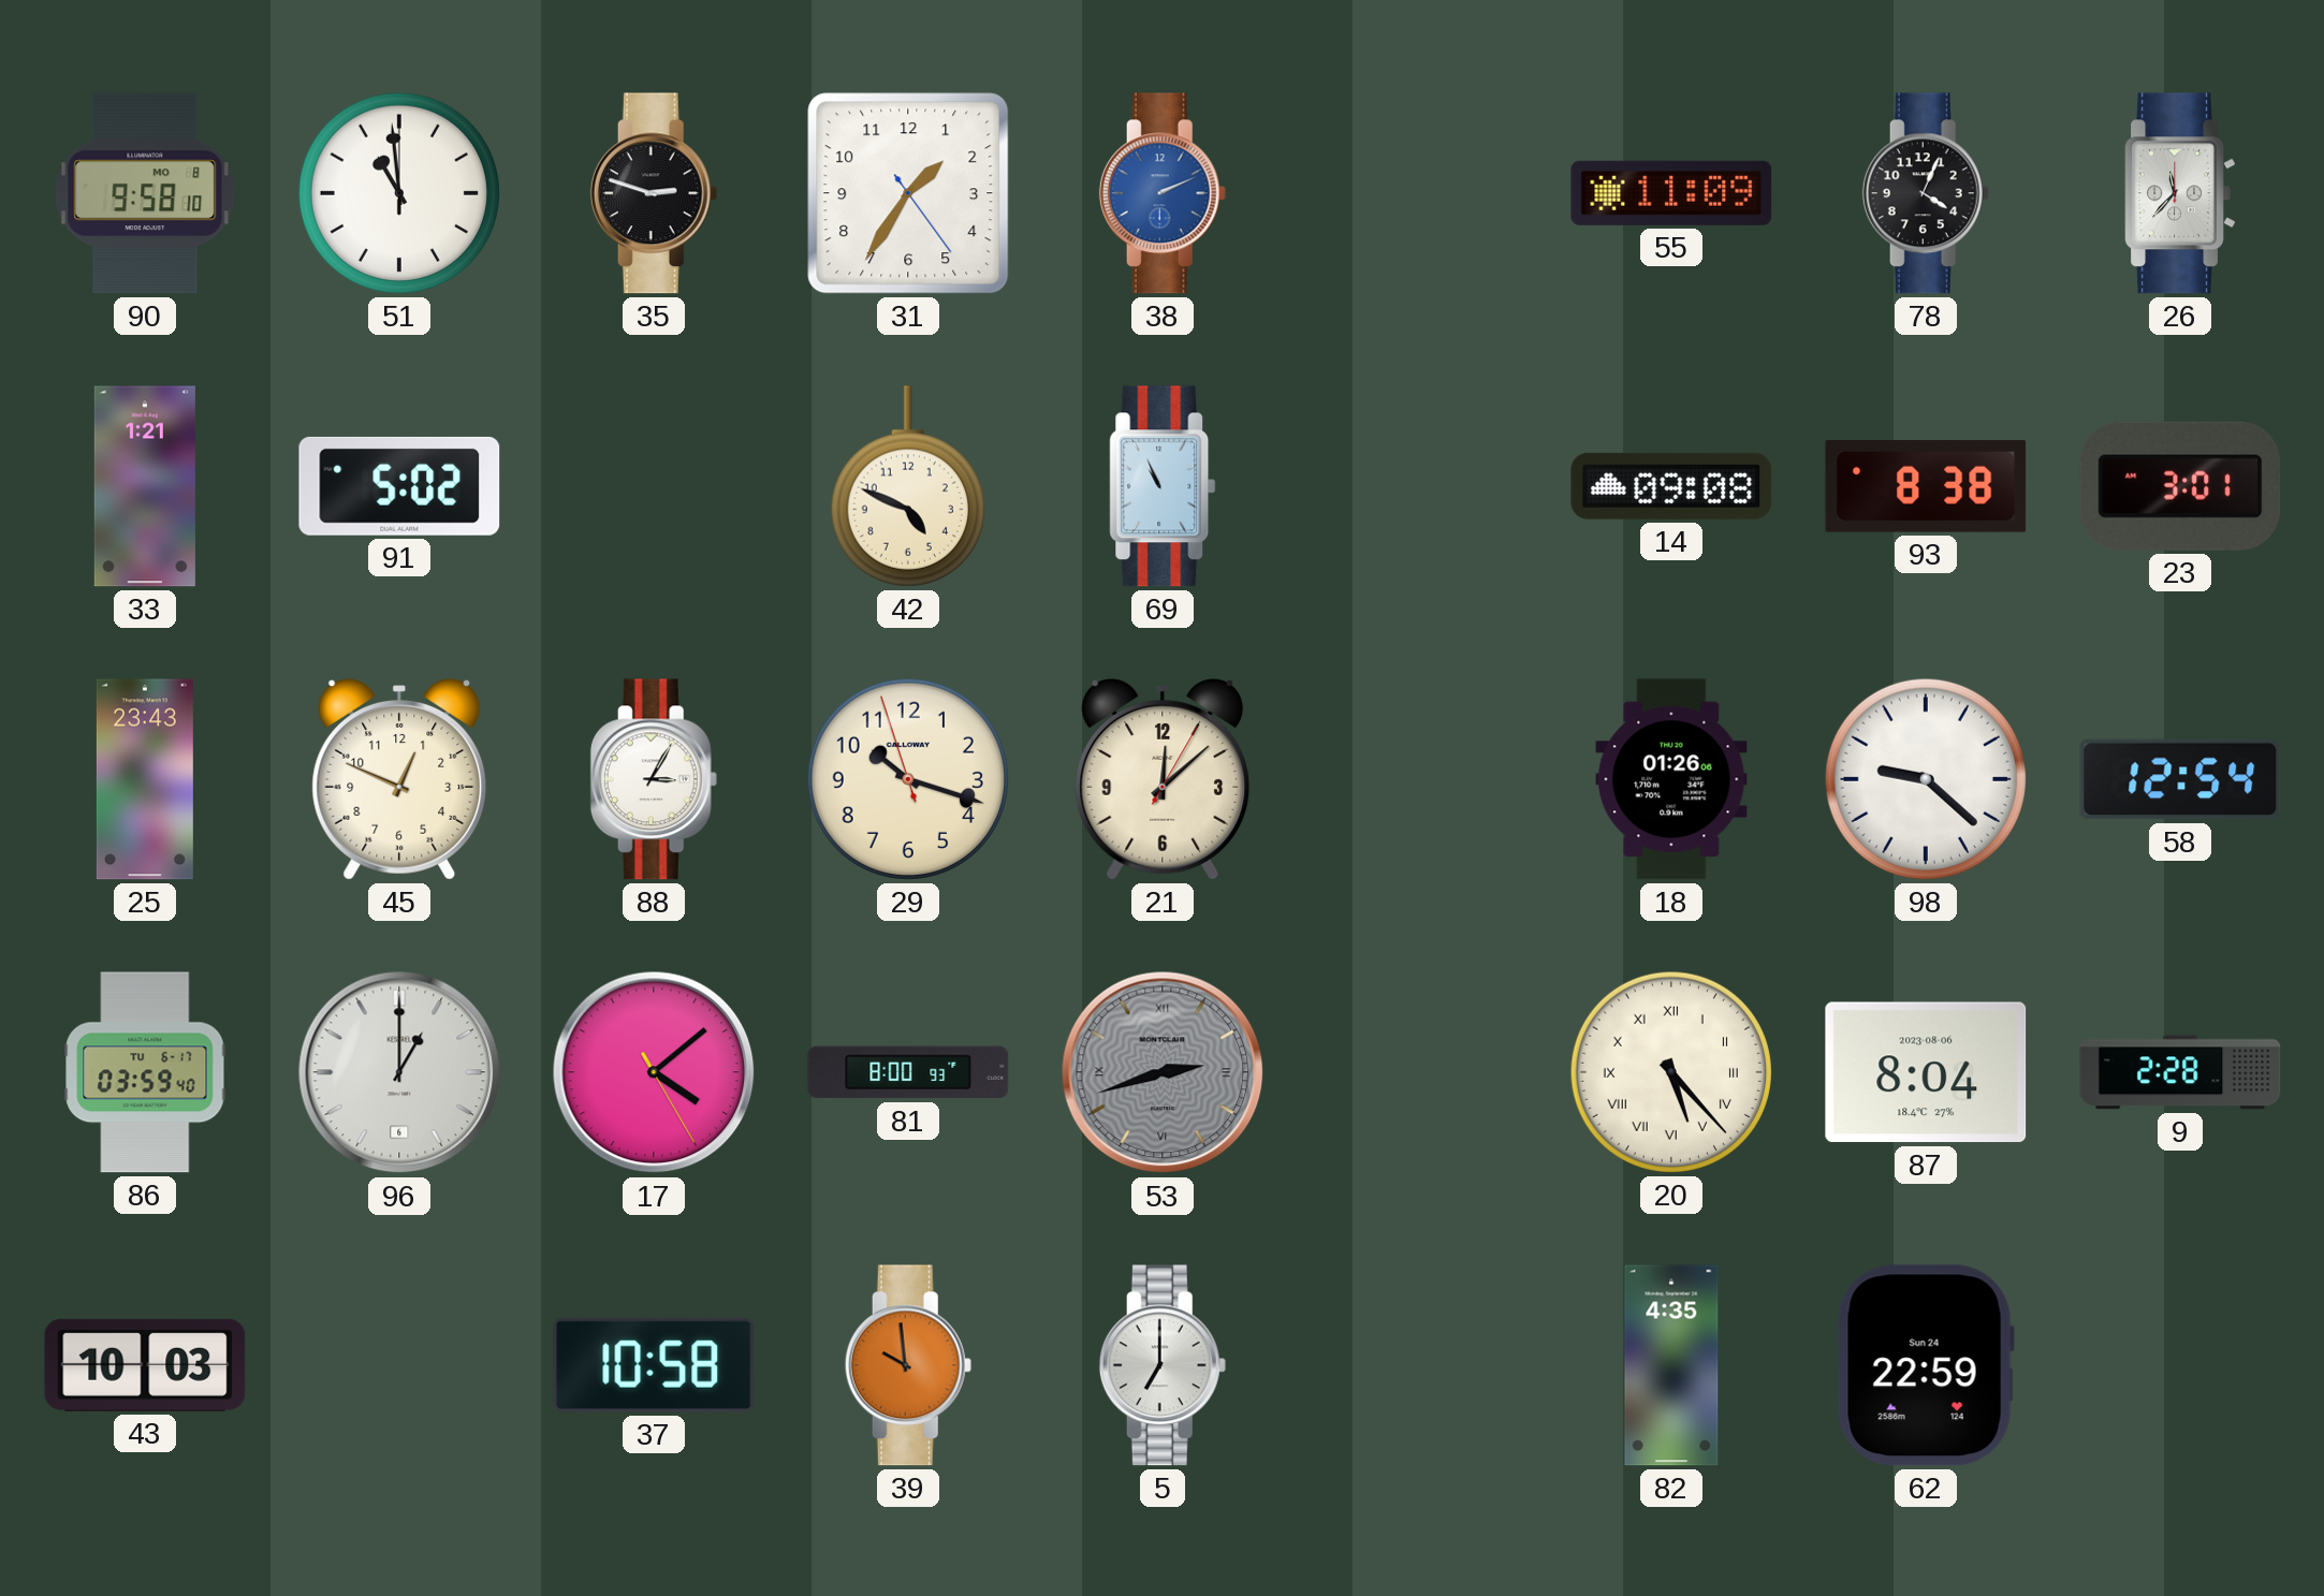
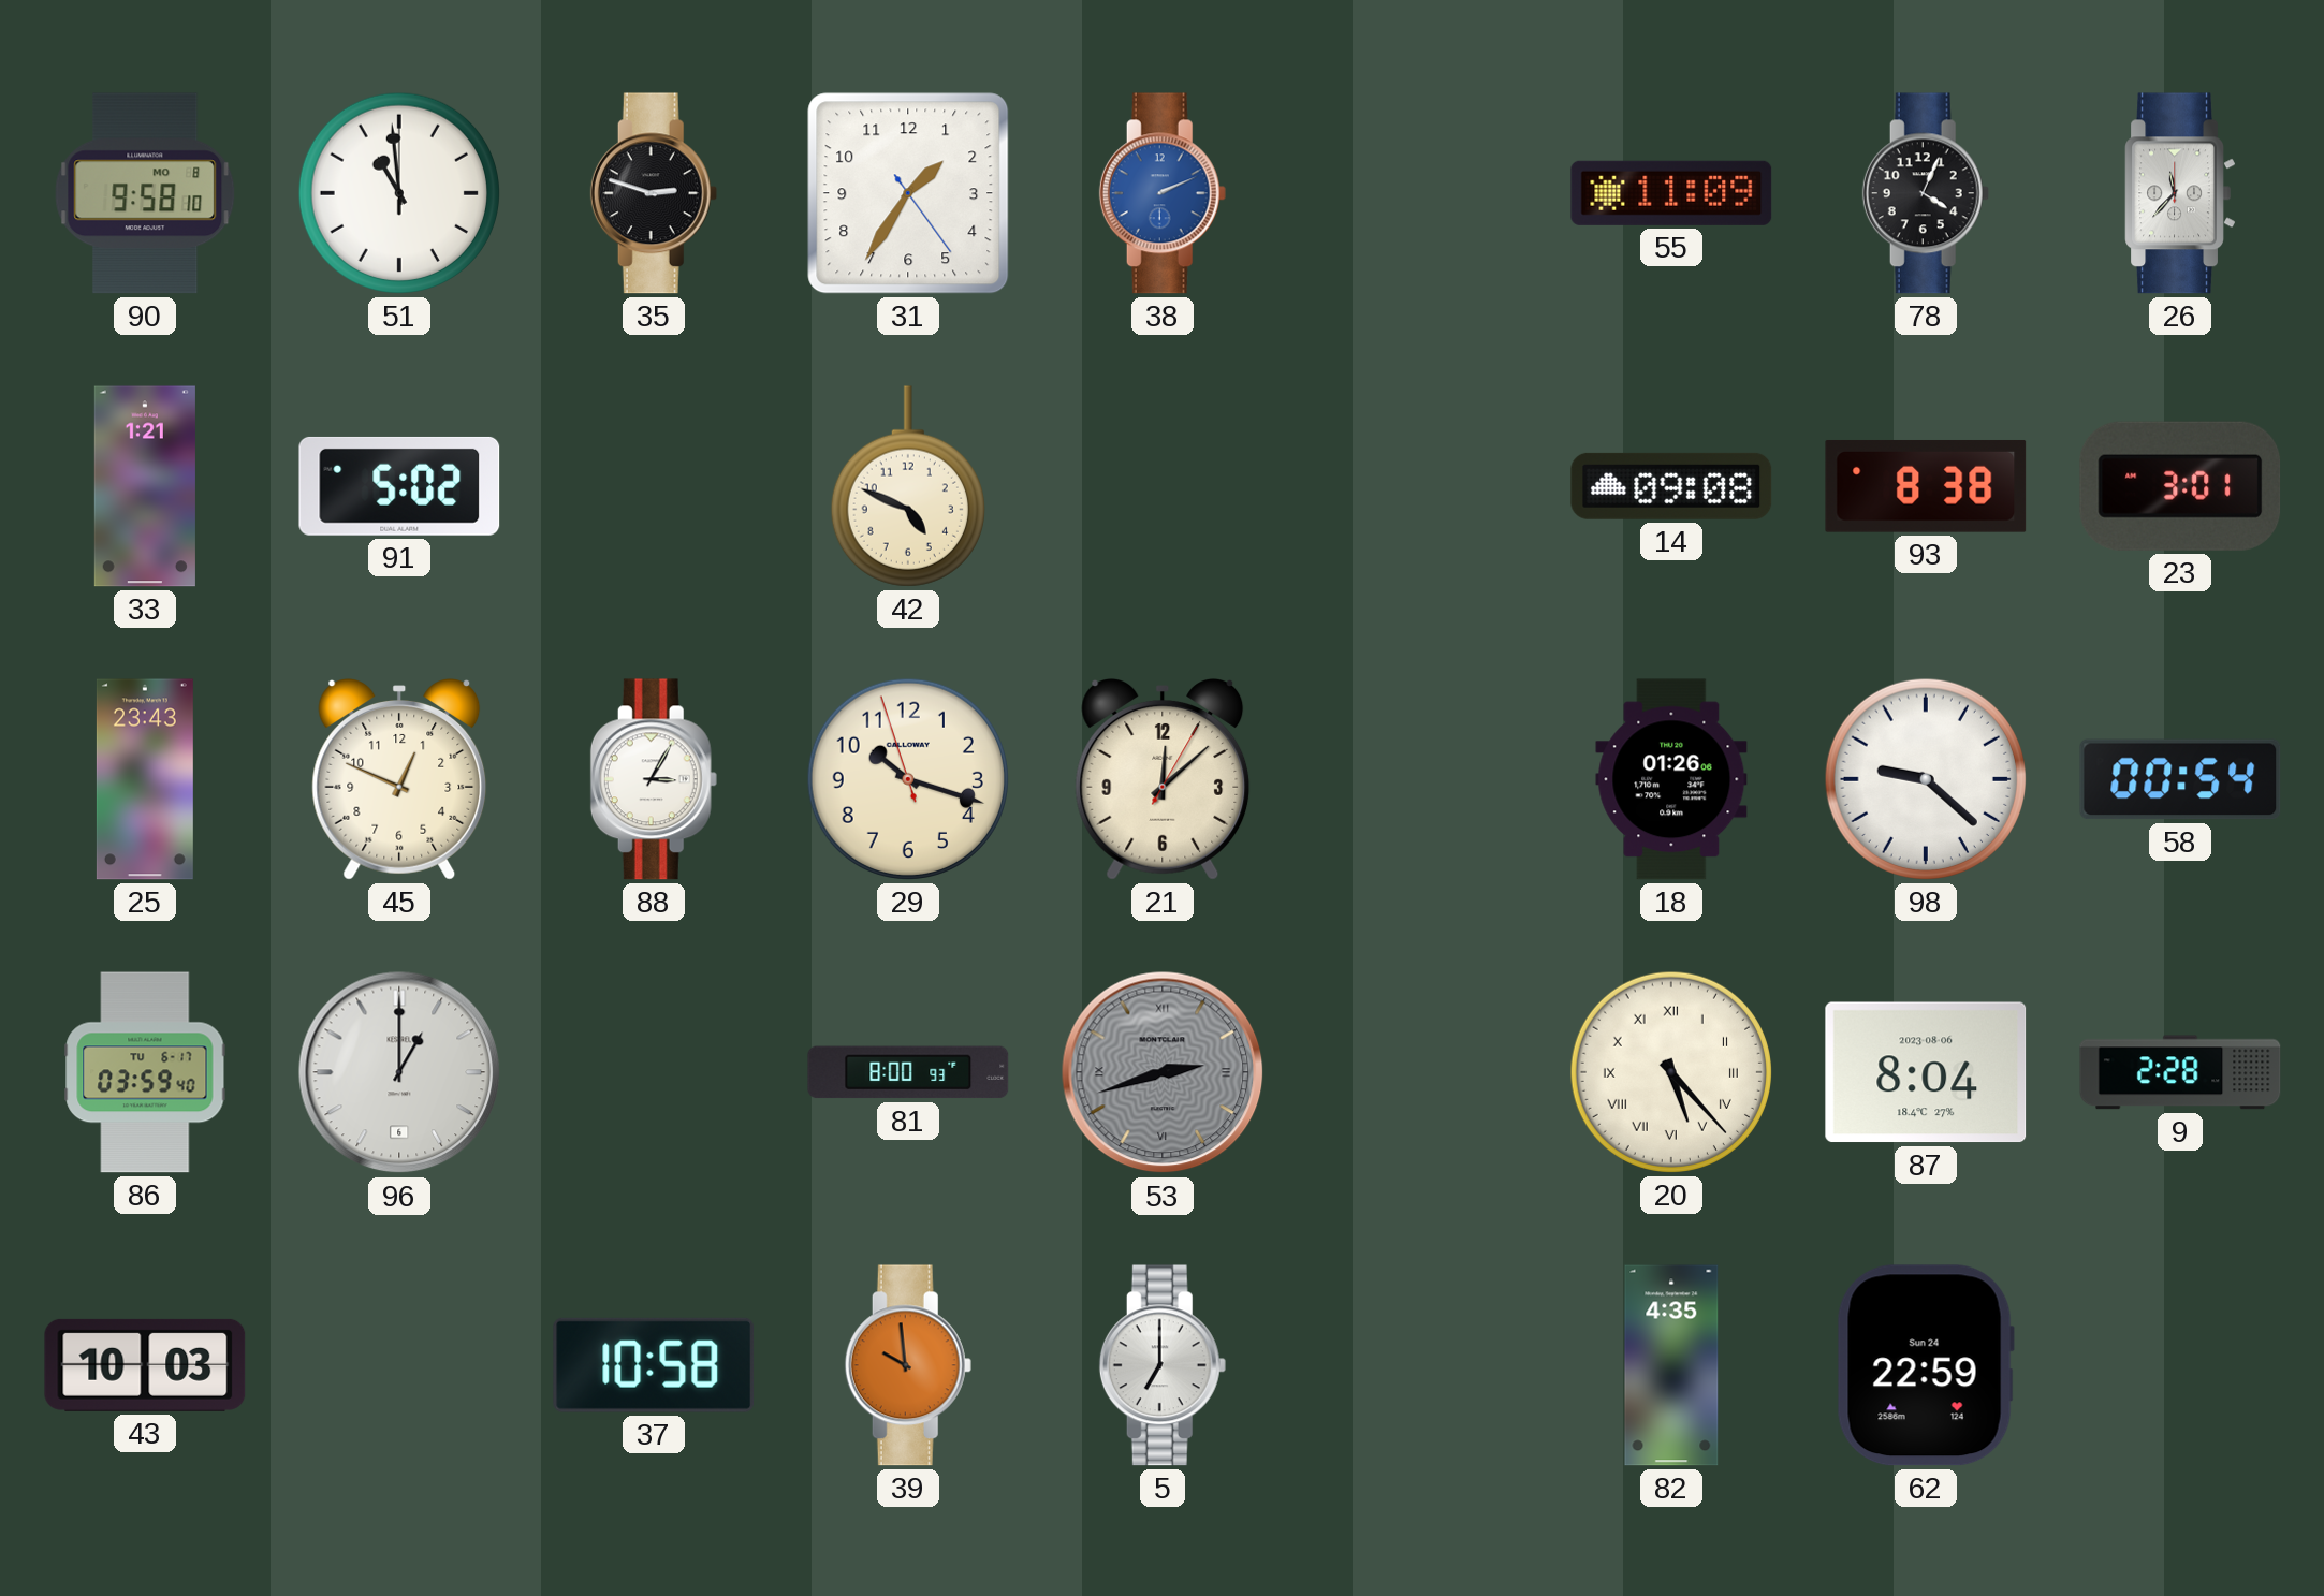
69: 10:56 -> none
58: 12:54 -> 00:54
17: 4:08 -> none
